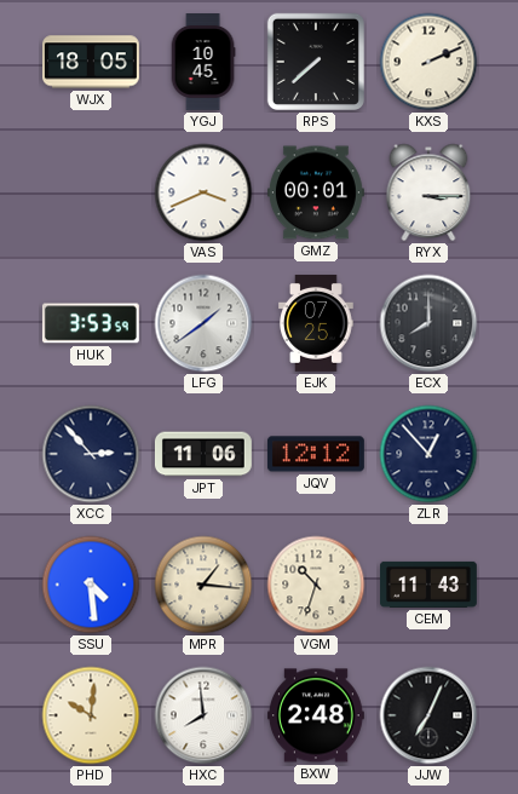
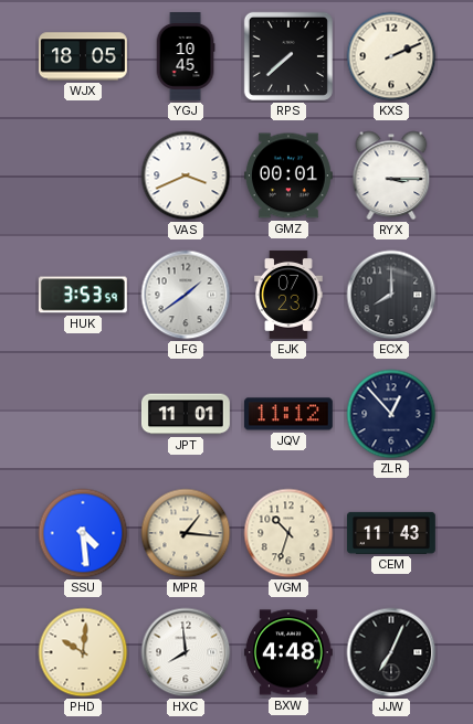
EJK: 07:25 -> 07:23
XCC: 2:53 -> none
JPT: 11:06 -> 11:01
JQV: 12:12 -> 11:12
BXW: 2:48 -> 4:48
